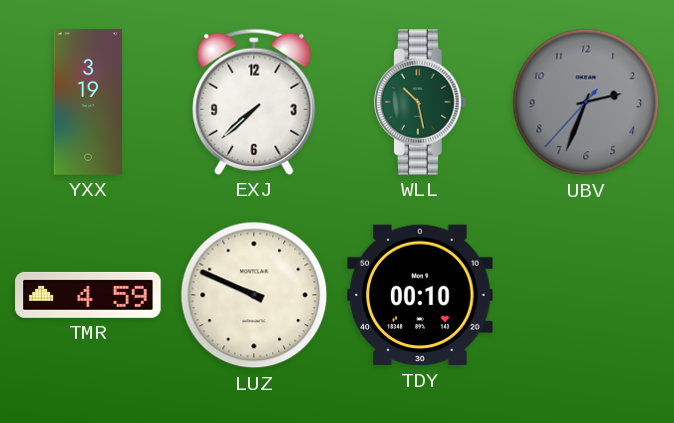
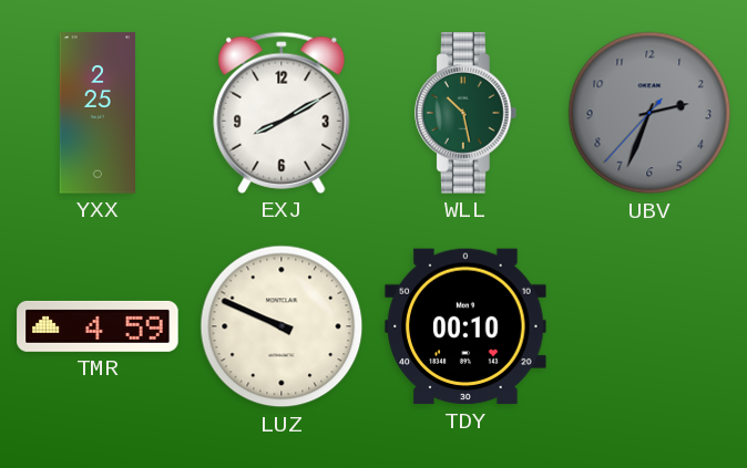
YXX: 3:19 -> 2:25
EXJ: 7:38 -> 8:10
